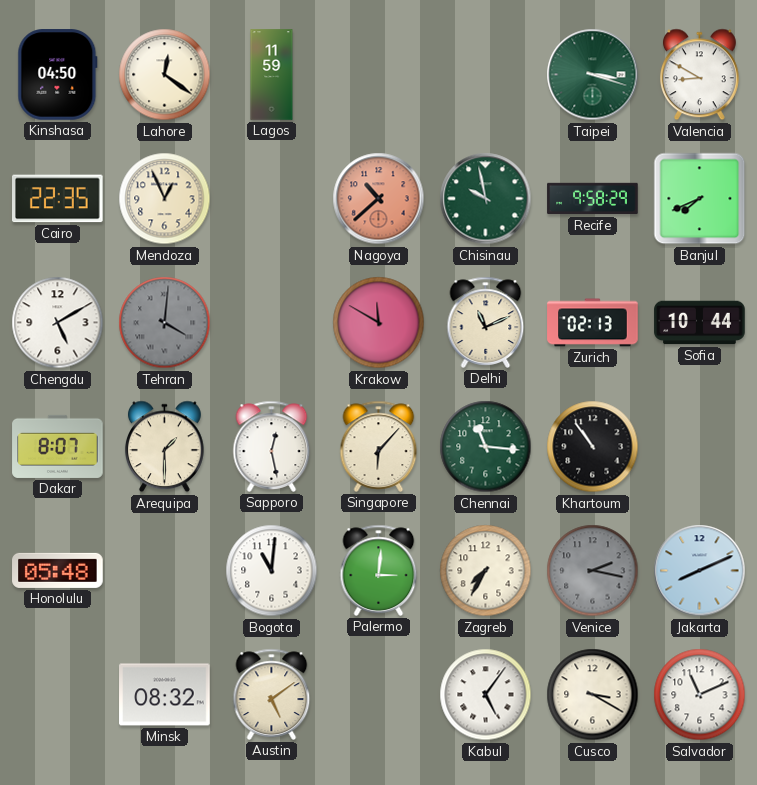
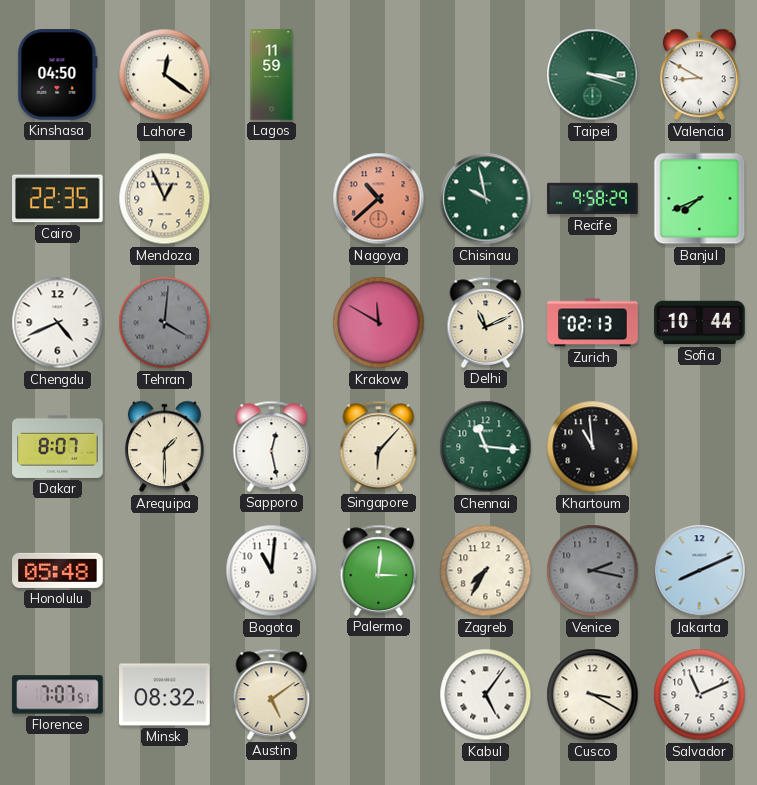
Chengdu: 5:10 -> 4:41
Khartoum: 10:54 -> 10:59
Florence: none -> 7:07
